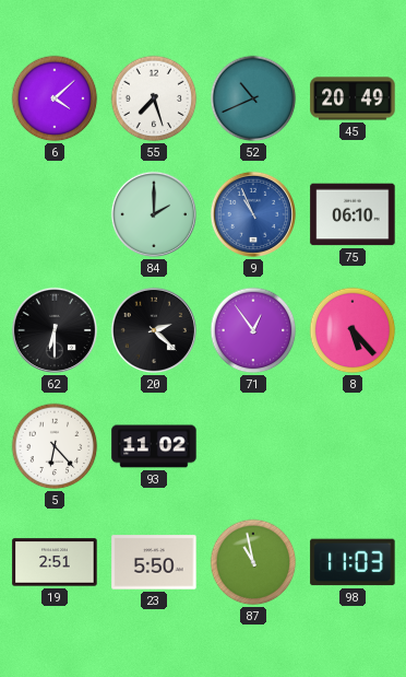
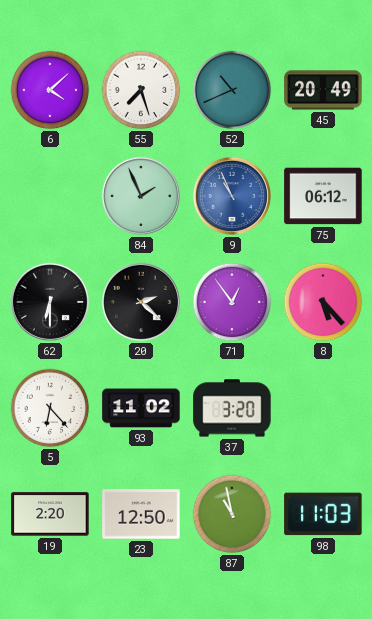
84: 2:00 -> 1:56
75: 06:10 -> 06:12
37: none -> 3:20
19: 2:51 -> 2:20
23: 5:50 -> 12:50
